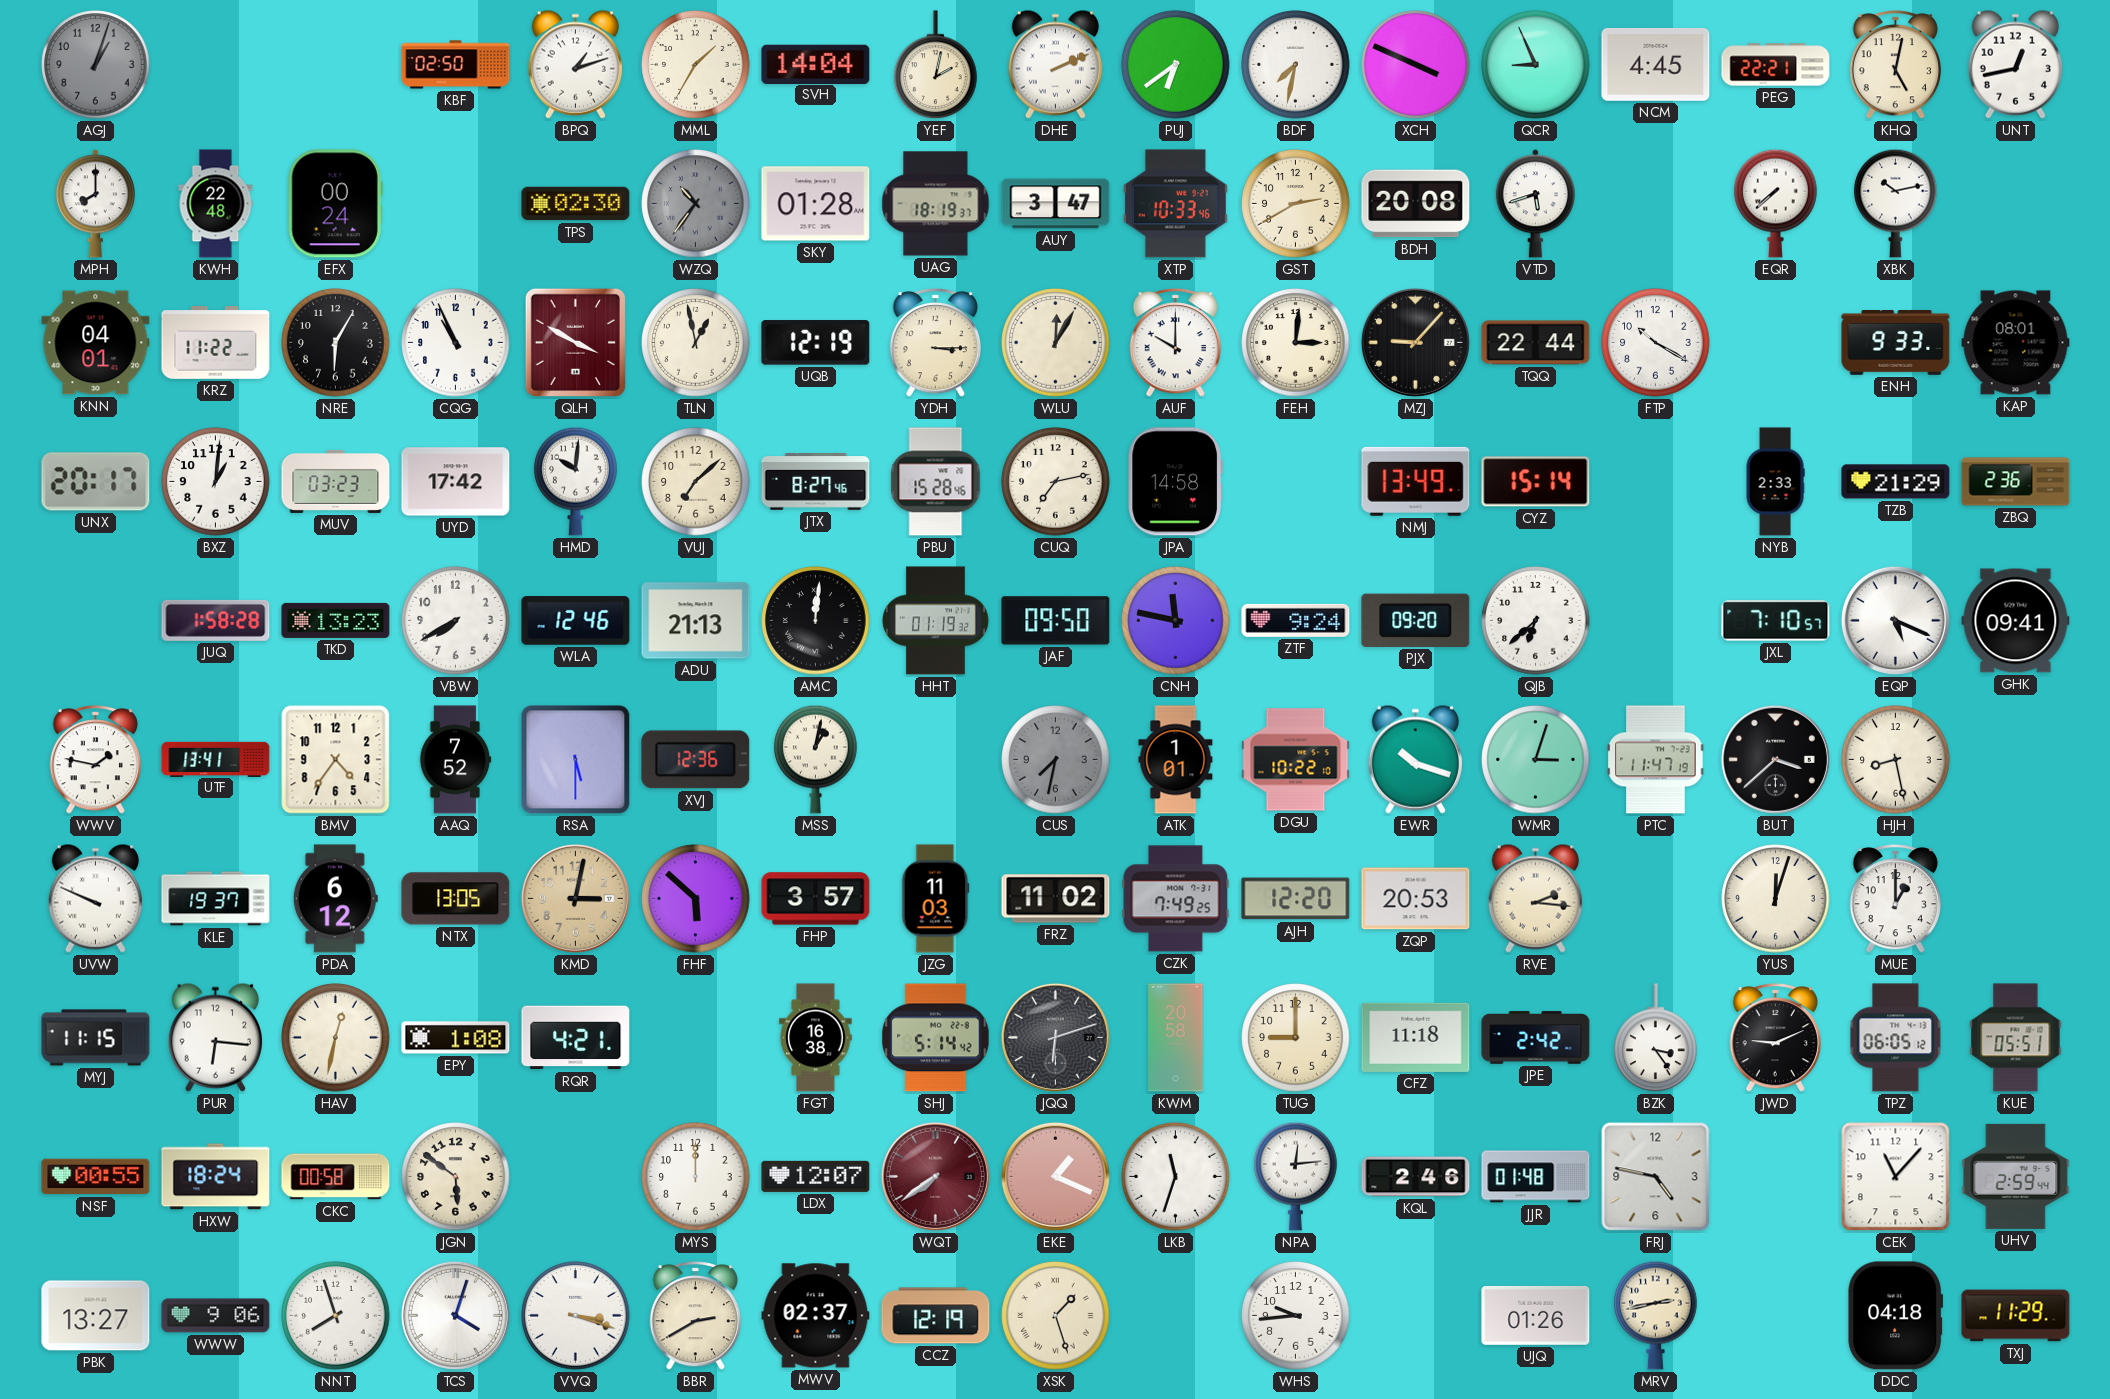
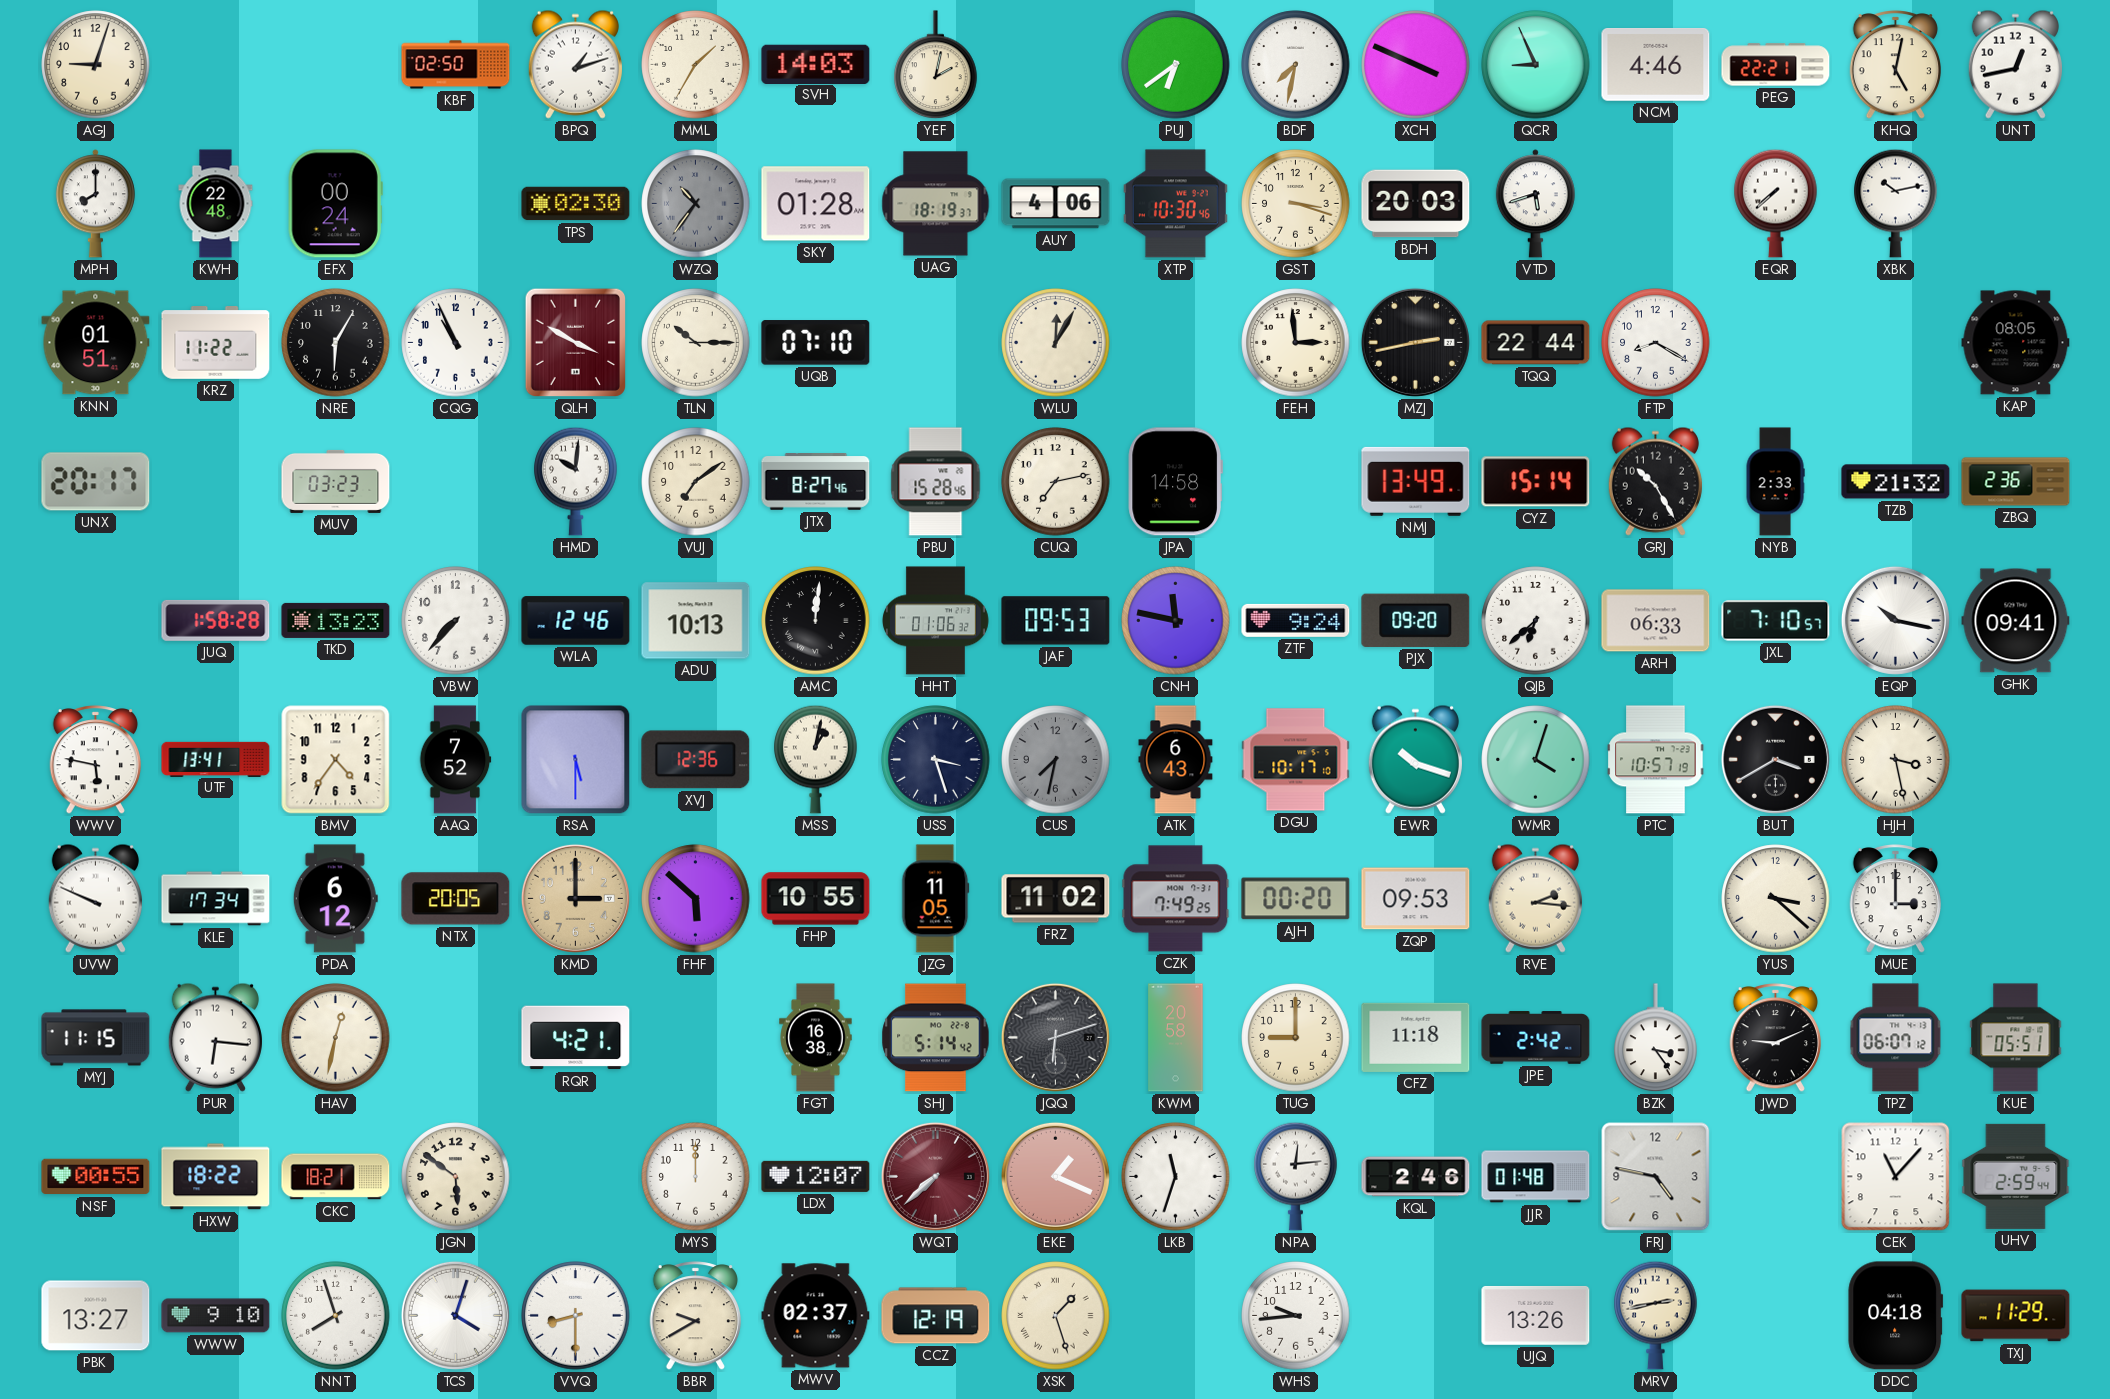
AGJ: 1:03 -> 9:03
AGJ dial: grey -> cream
SVH: 14:04 -> 14:03
DHE: 2:11 -> none
NCM: 4:45 -> 4:46
AUY: 3:47 -> 4:06
XTP: 10:33 -> 10:30
GST: 2:40 -> 3:18
BDH: 20:08 -> 20:03
KNN: 04:01 -> 01:51
TLN: 12:58 -> 10:15
UQB: 12:19 -> 07:10
YDH: 3:15 -> none
AUF: 10:00 -> none
FEH: 3:01 -> 2:59
MZJ: 9:07 -> 2:43
FTP: 10:20 -> 8:20
ENH: 9:33 -> none
KAP: 08:01 -> 08:05
BXZ: 1:01 -> none
UYD: 17:42 -> none
VUJ: 7:08 -> 7:09
GRJ: none -> 10:25
TZB: 21:29 -> 21:32
VBW: 7:40 -> 7:37
ADU: 21:13 -> 10:13
HHT: 01:19 -> 01:06
JAF: 09:50 -> 09:53
ARH: none -> 06:33
EQP: 5:19 -> 10:17
WWV: 1:47 -> 5:47
USS: none -> 3:27
ATK: 1:01 -> 6:43
DGU: 10:22 -> 10:17
WMR: 3:03 -> 4:03
PTC: 11:47 -> 10:57
BUT: 3:38 -> 3:40
HJH: 8:28 -> 3:28
KLE: 19:37 -> 17:34
NTX: 13:05 -> 20:05
KMD: 3:02 -> 3:00
FHP: 3:57 -> 10:55
JZG: 11:03 -> 11:05
AJH: 12:20 -> 00:20
ZQP: 20:53 -> 09:53
YUS: 12:03 -> 3:22
MUE: 1:00 -> 3:00
EPY: 1:08 -> none
TPZ: 06:05 -> 06:07
HXW: 18:24 -> 18:22
CKC: 00:58 -> 18:21
WQT: 7:39 -> 7:38
WWW: 9:06 -> 9:10
VVQ: 3:18 -> 8:30
BBR: 2:40 -> 9:40
UJQ: 01:26 -> 13:26
